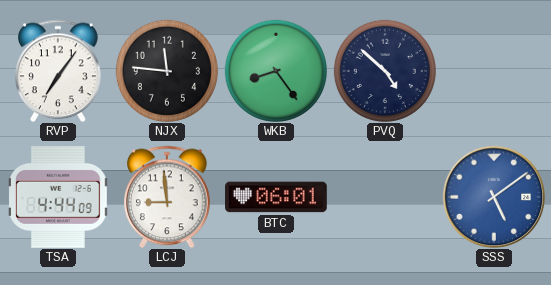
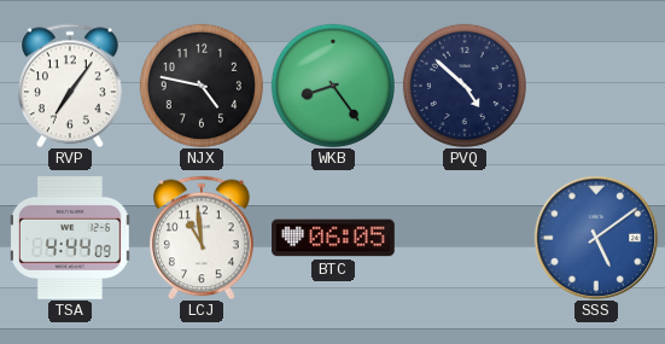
NJX: 11:46 -> 4:47
LCJ: 8:59 -> 10:59
BTC: 06:01 -> 06:05
